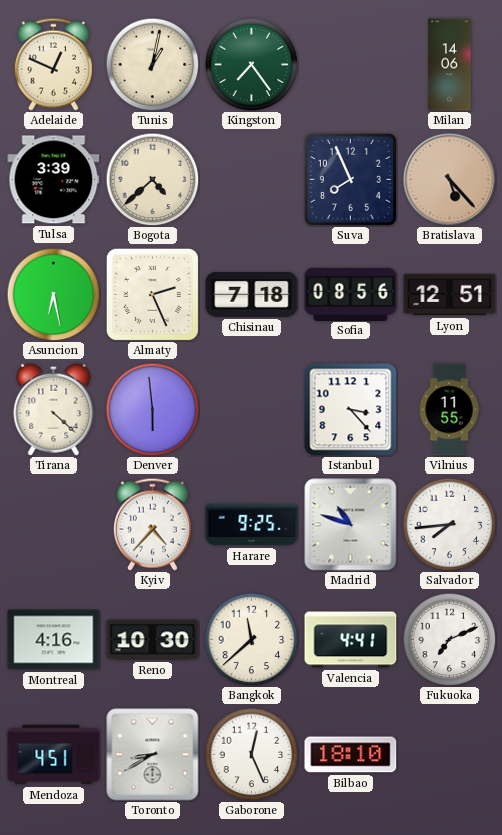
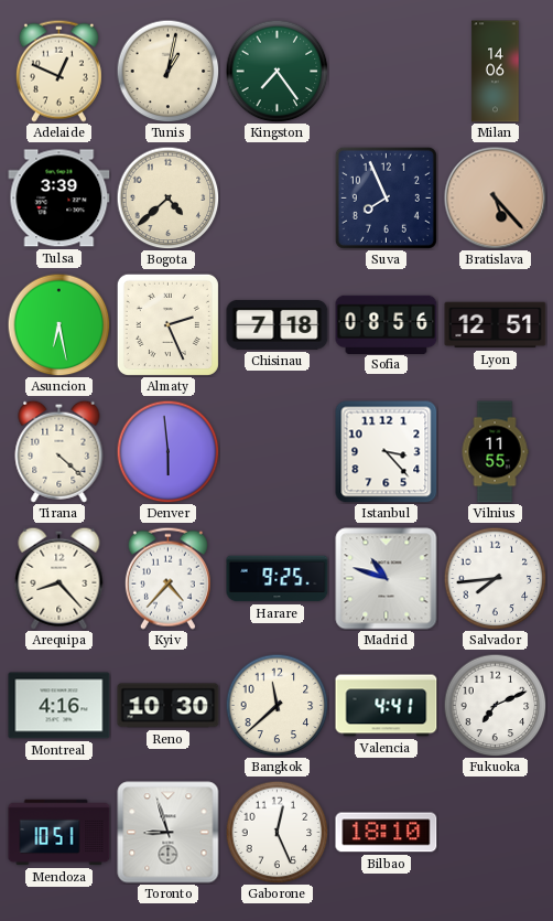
Arequipa: none -> 8:23
Mendoza: 4:51 -> 10:51
Toronto: 8:40 -> 8:57
